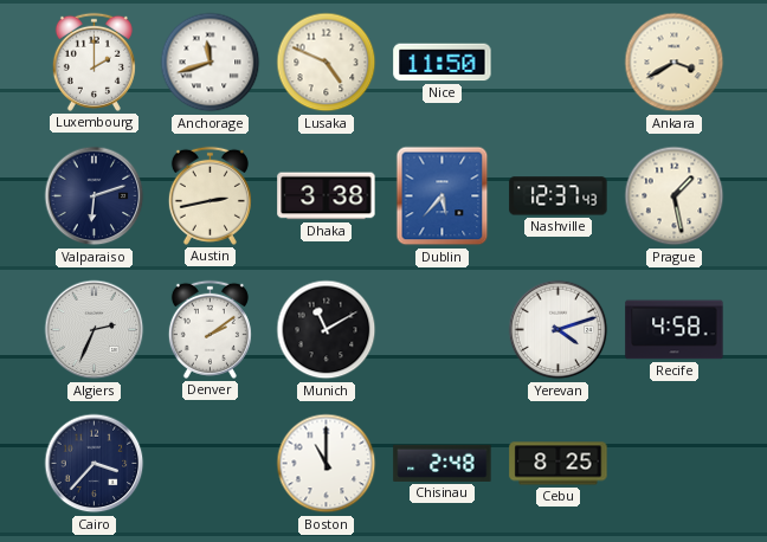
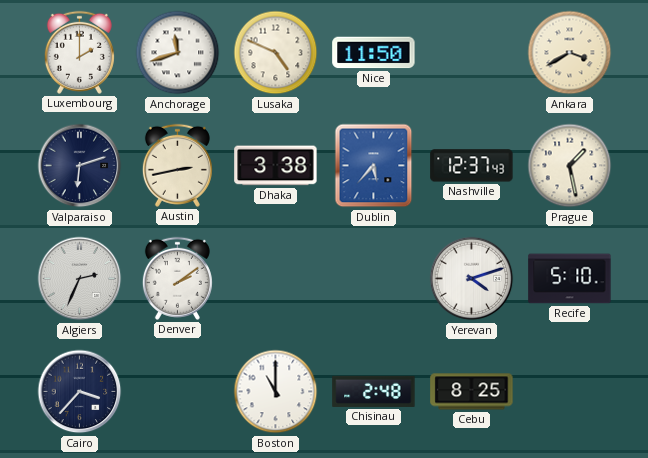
Munich: 11:10 -> none
Recife: 4:58 -> 5:10
